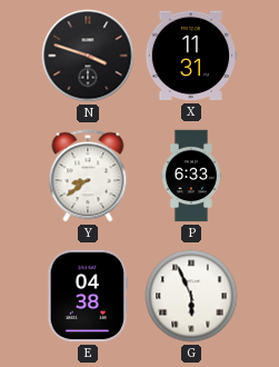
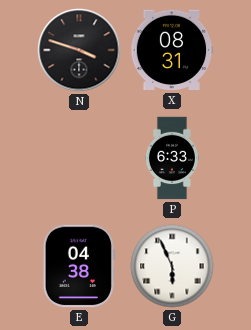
X: 11:31 -> 08:31
Y: 8:39 -> none
